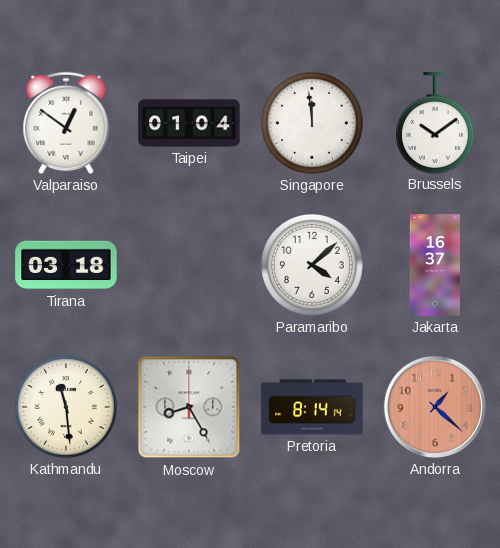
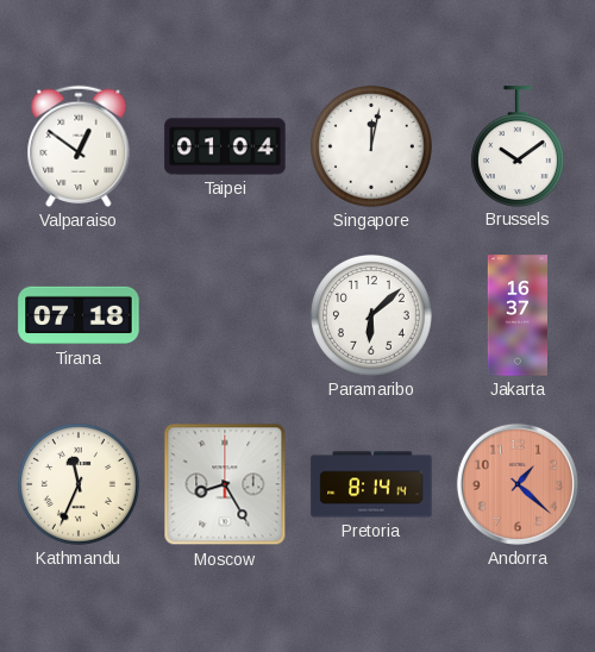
Singapore: 11:59 -> 12:02
Tirana: 03:18 -> 07:18
Paramaribo: 4:08 -> 6:08
Kathmandu: 11:29 -> 11:34
